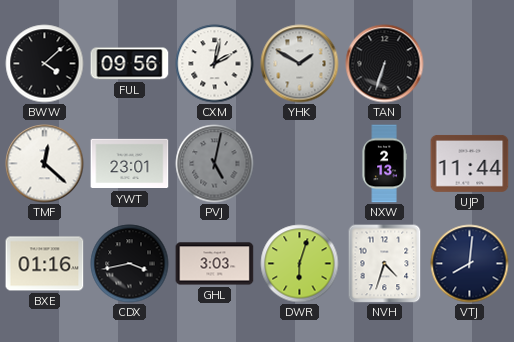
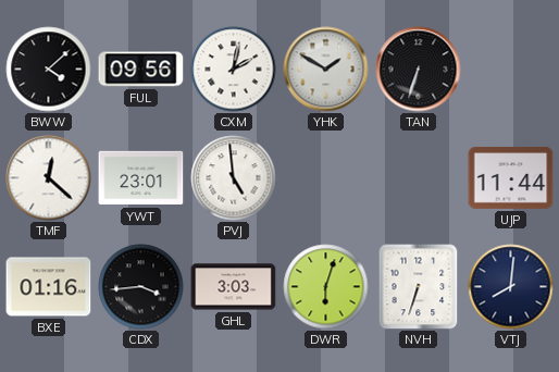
PVJ: 5:02 -> 4:59
PVJ dial: grey -> white
NXW: 2:13 -> none
CDX: 3:43 -> 3:44
NVH: 4:33 -> 6:33
